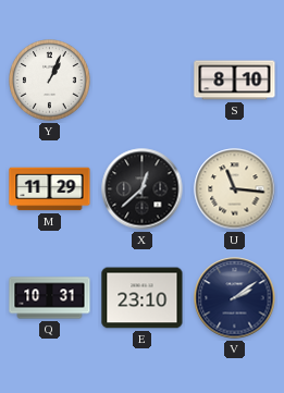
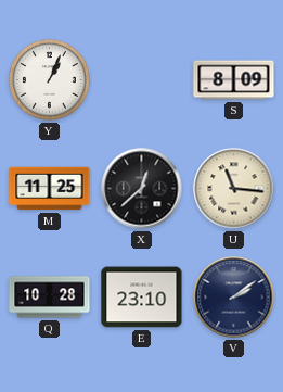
S: 8:10 -> 8:09
M: 11:29 -> 11:25
Q: 10:31 -> 10:28
